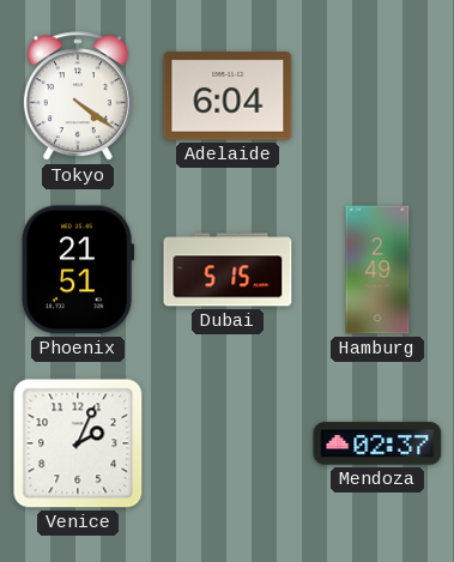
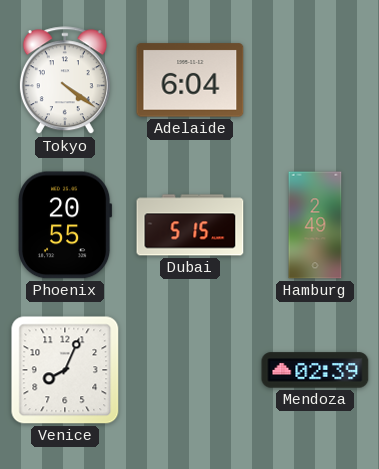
Phoenix: 21:51 -> 20:55
Venice: 2:04 -> 8:04
Mendoza: 02:37 -> 02:39
